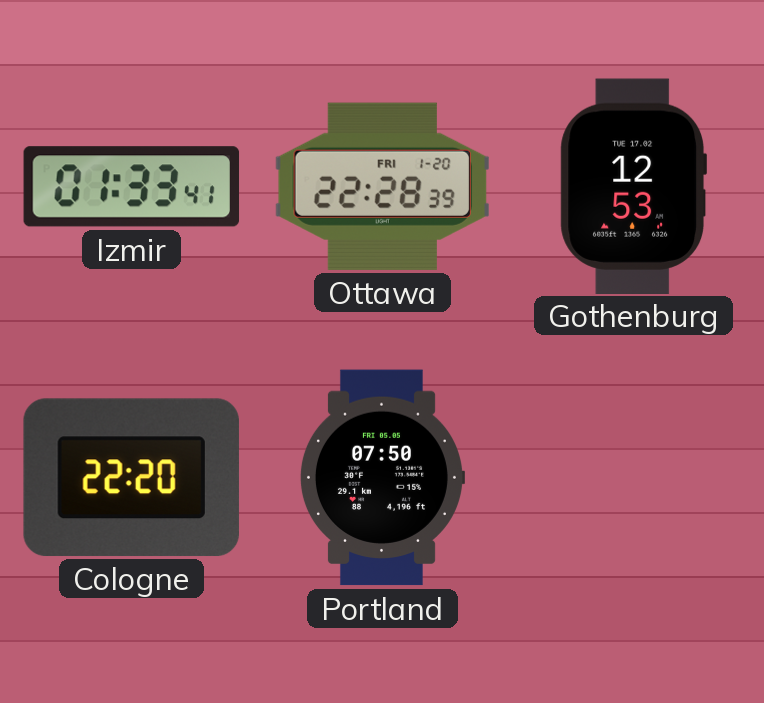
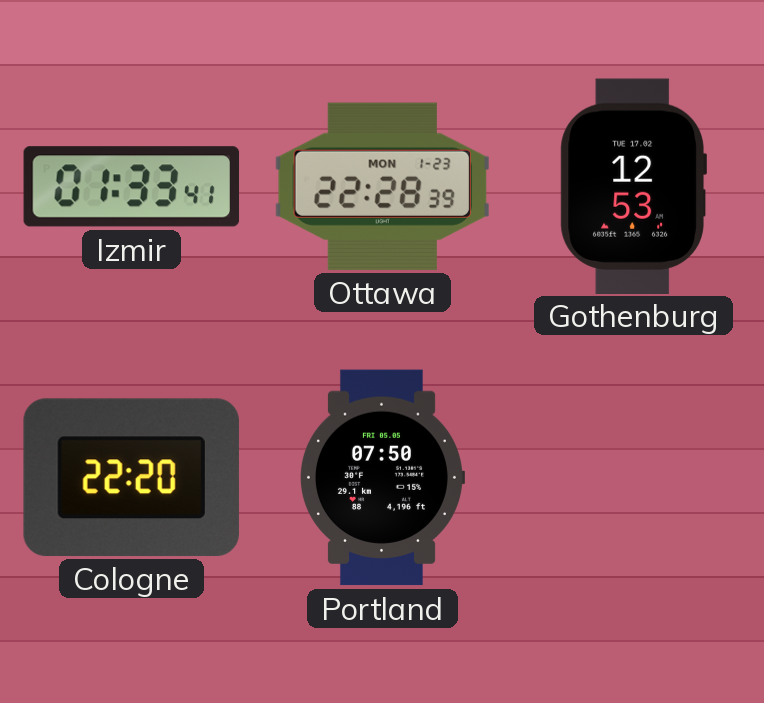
Ottawa date: FRI 1-20 -> MON 1-23
